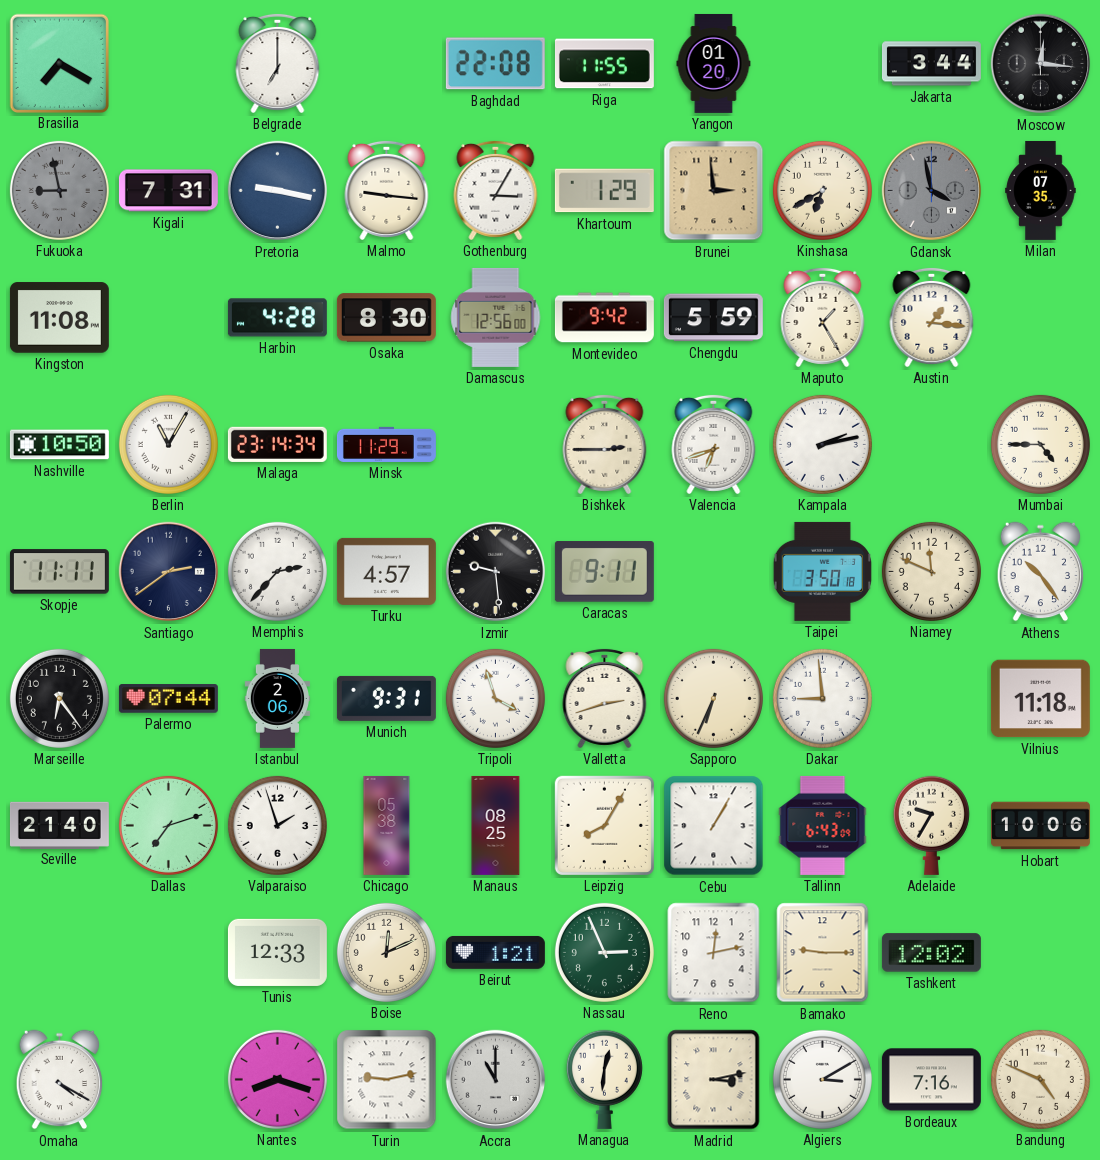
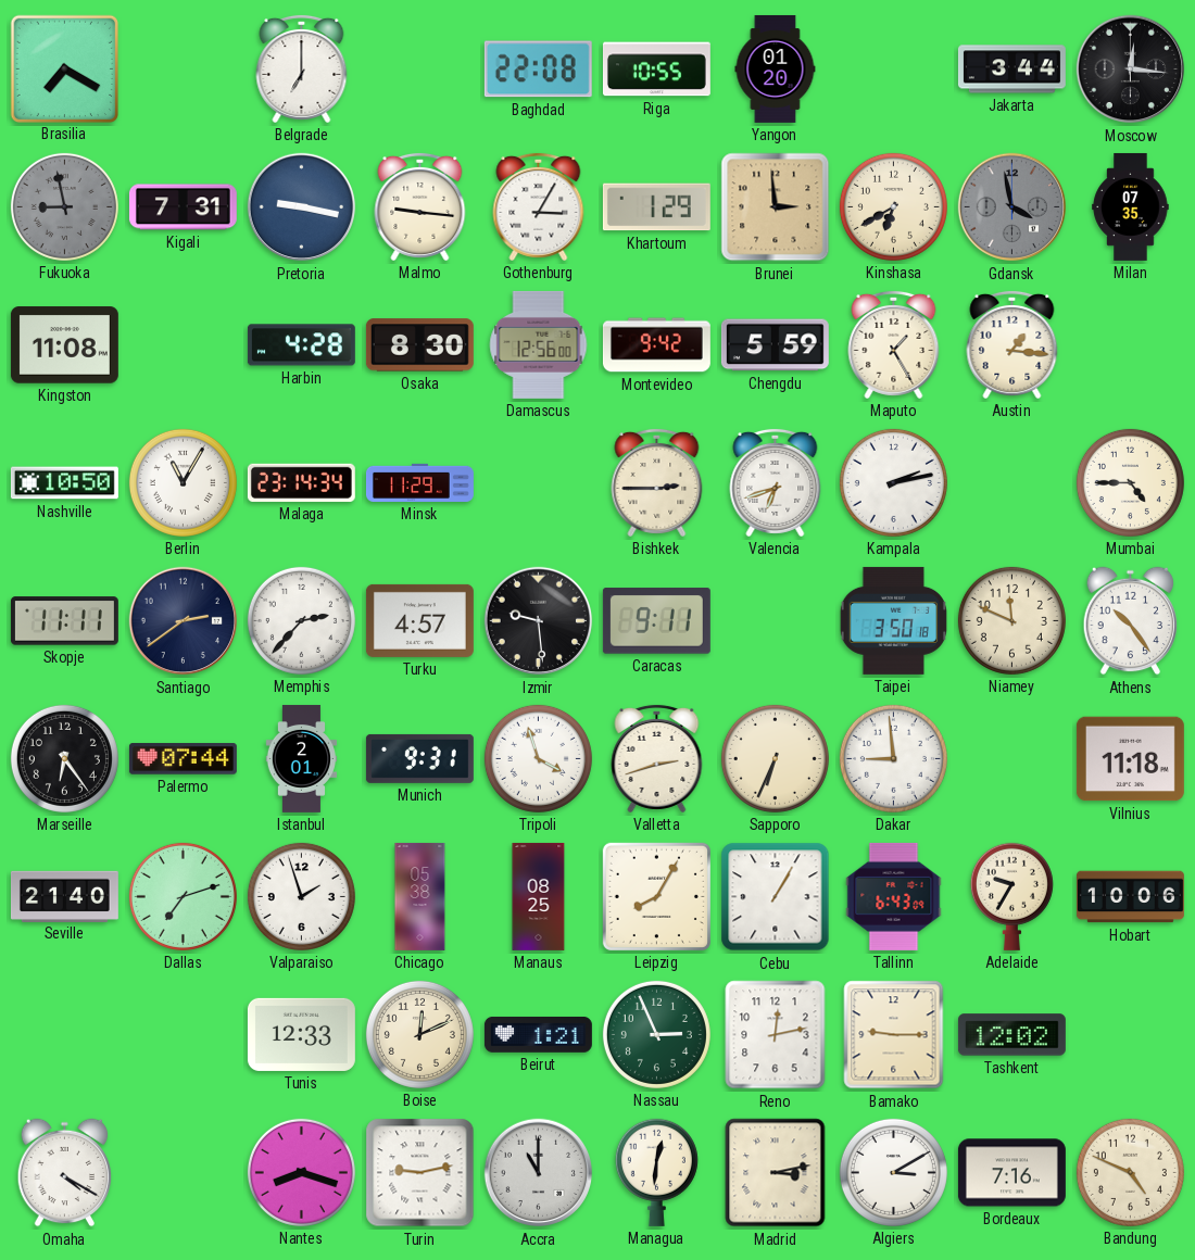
Riga: 11:55 -> 10:55
Istanbul: 2:06 -> 2:01
